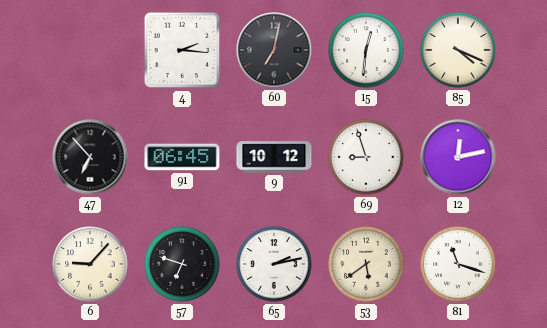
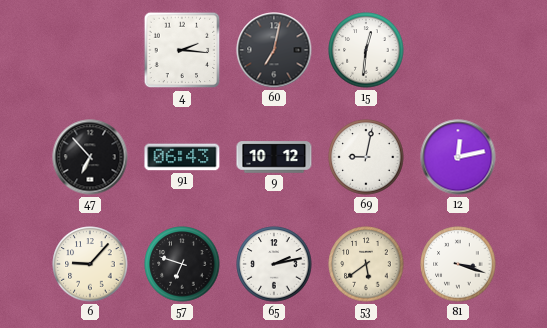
85: 4:19 -> none
91: 06:45 -> 06:43
69: 8:57 -> 9:02
81: 11:18 -> 3:18
